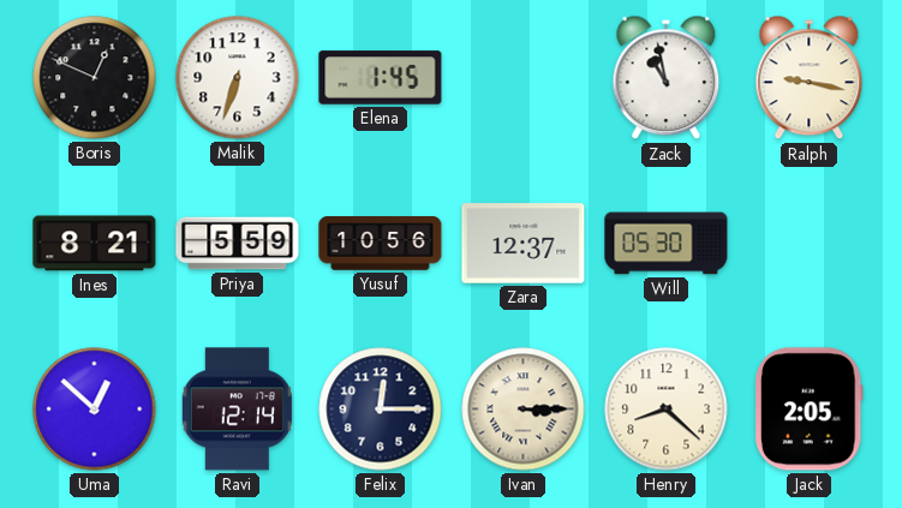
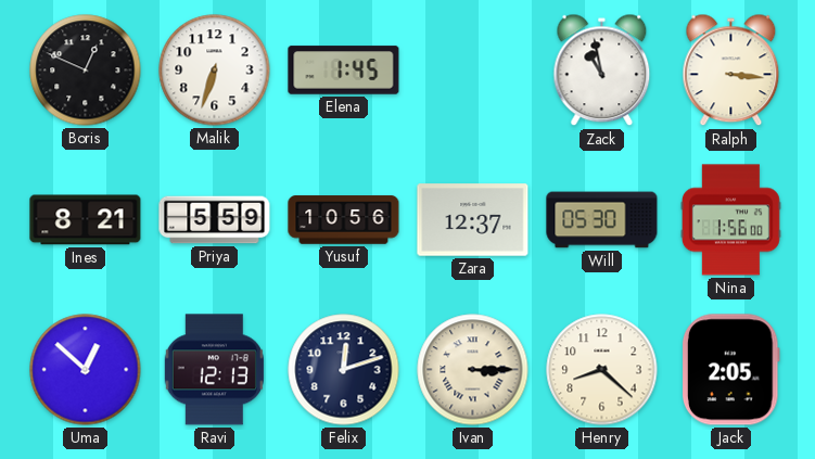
Ralph: 9:17 -> 3:16
Nina: none -> 1:56
Ravi: 12:14 -> 12:13
Felix: 12:15 -> 12:12
